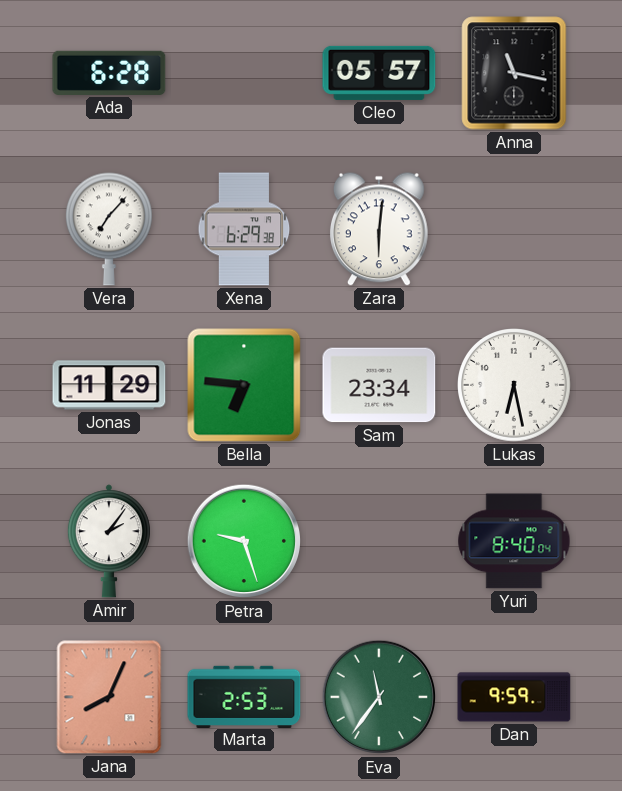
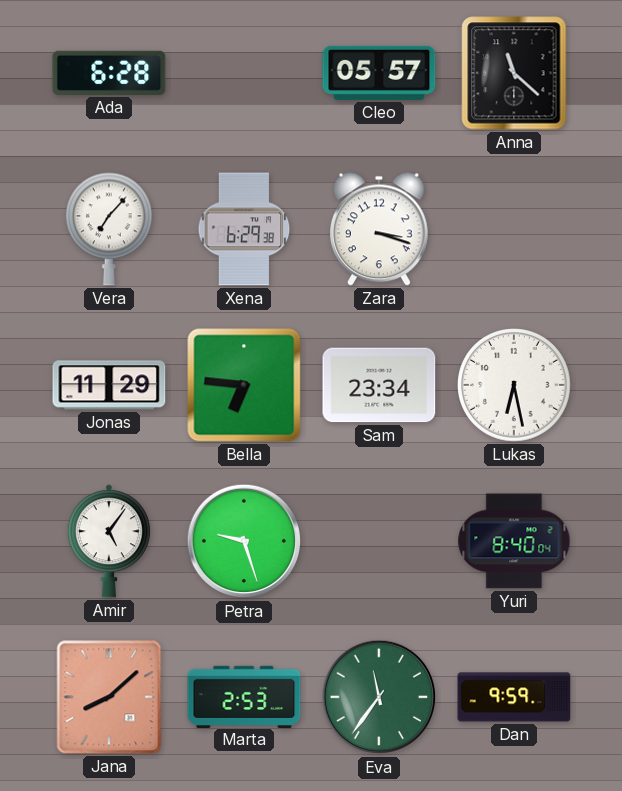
Anna: 11:17 -> 11:22
Zara: 6:01 -> 3:18
Amir: 2:06 -> 5:06
Jana: 8:04 -> 8:08
